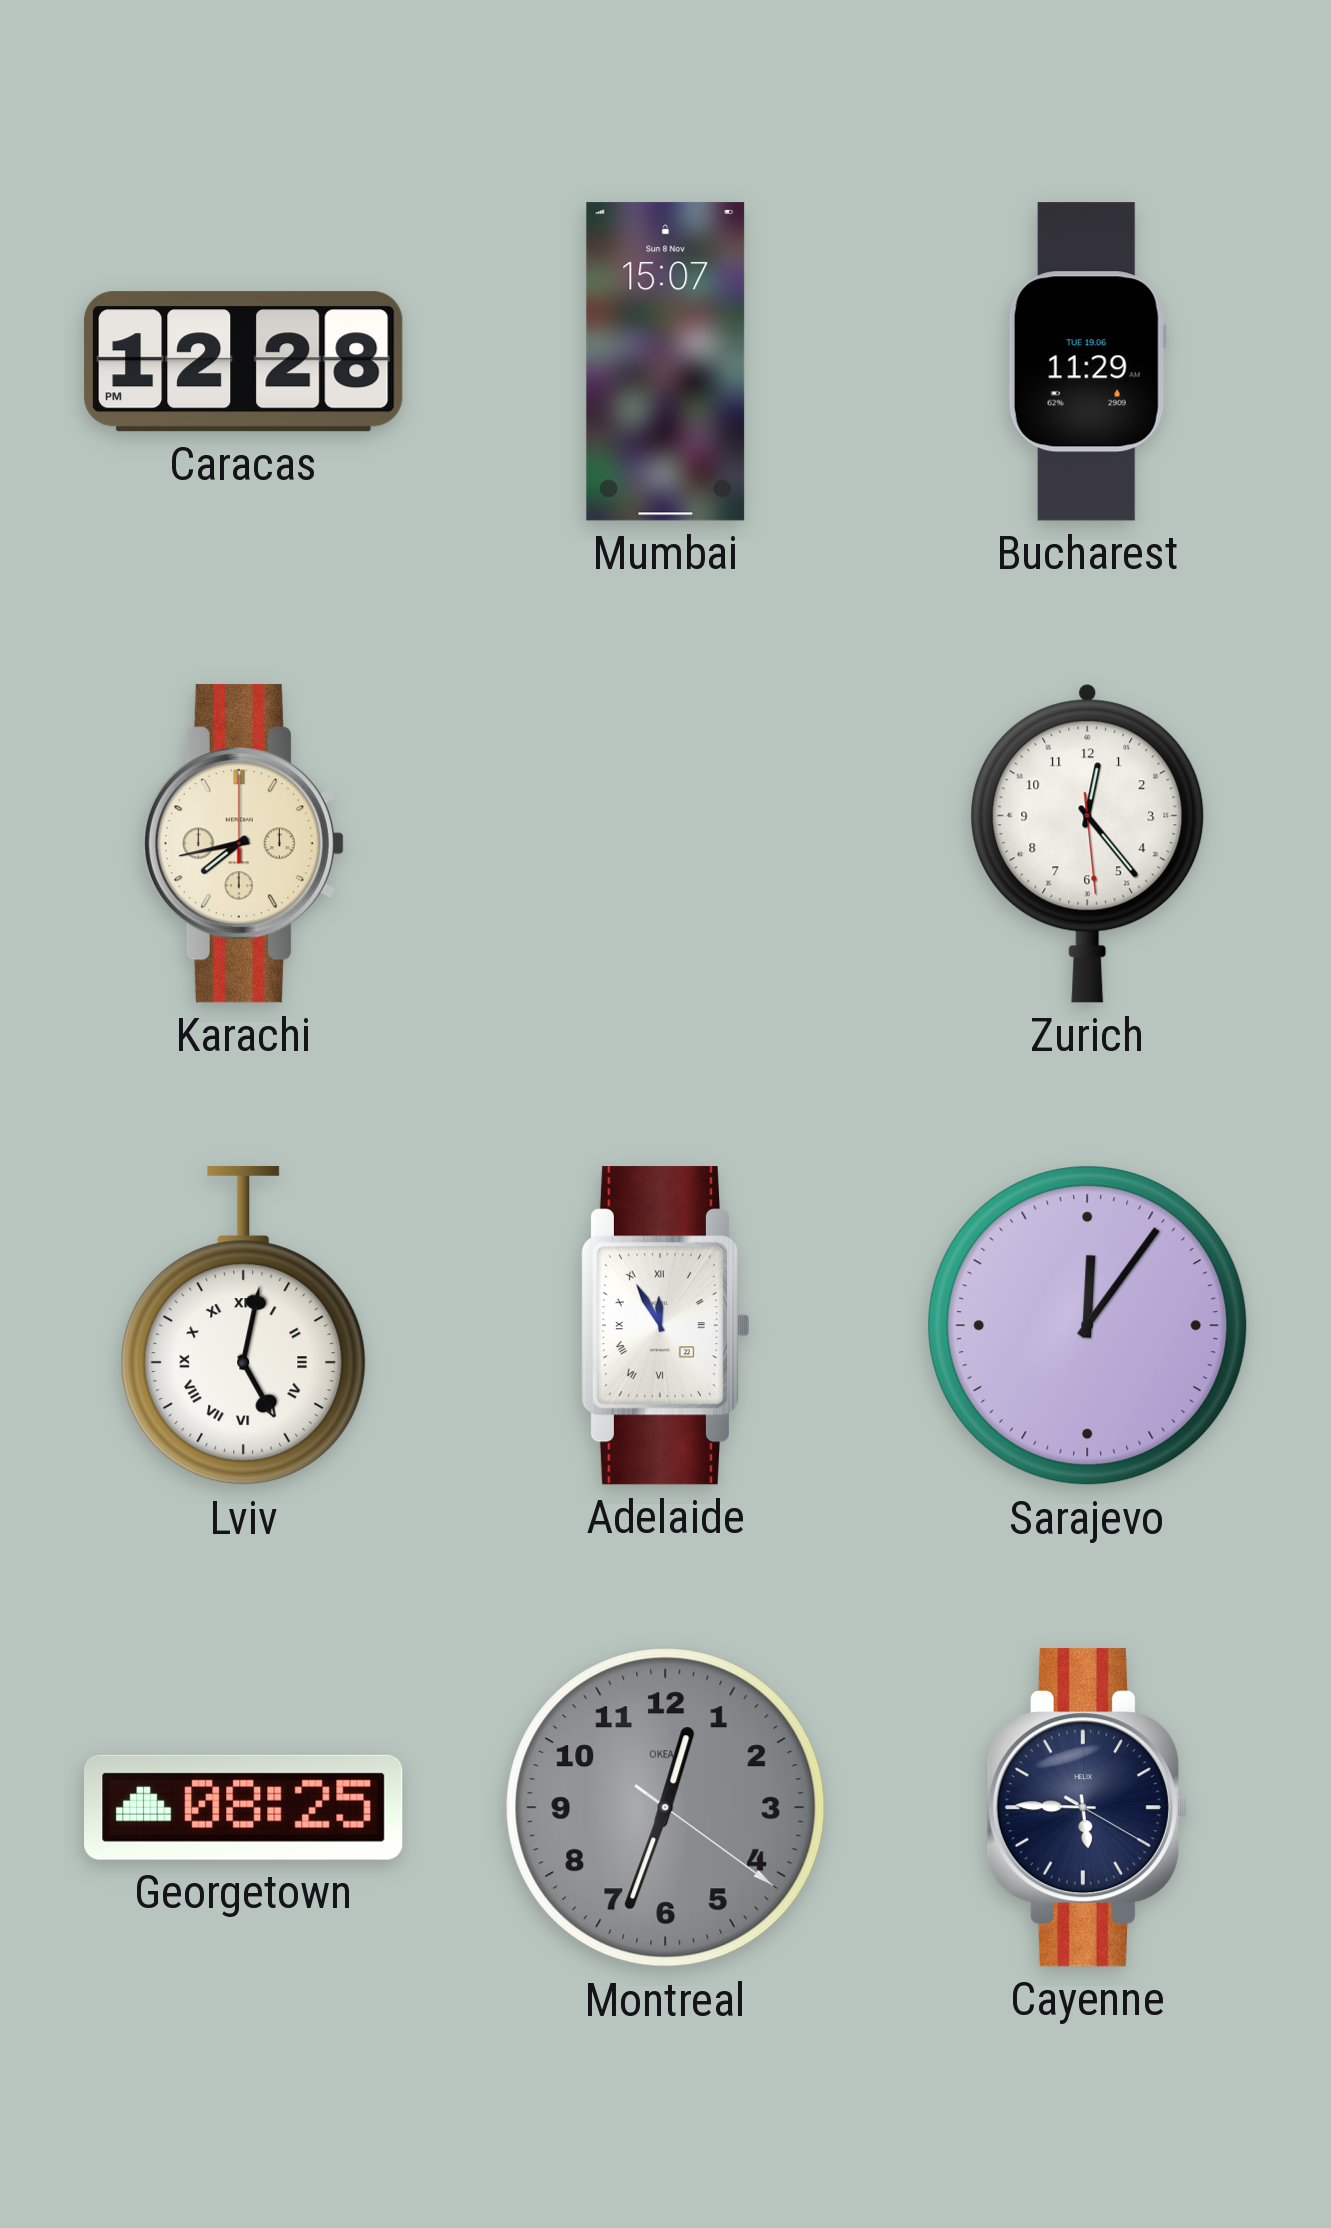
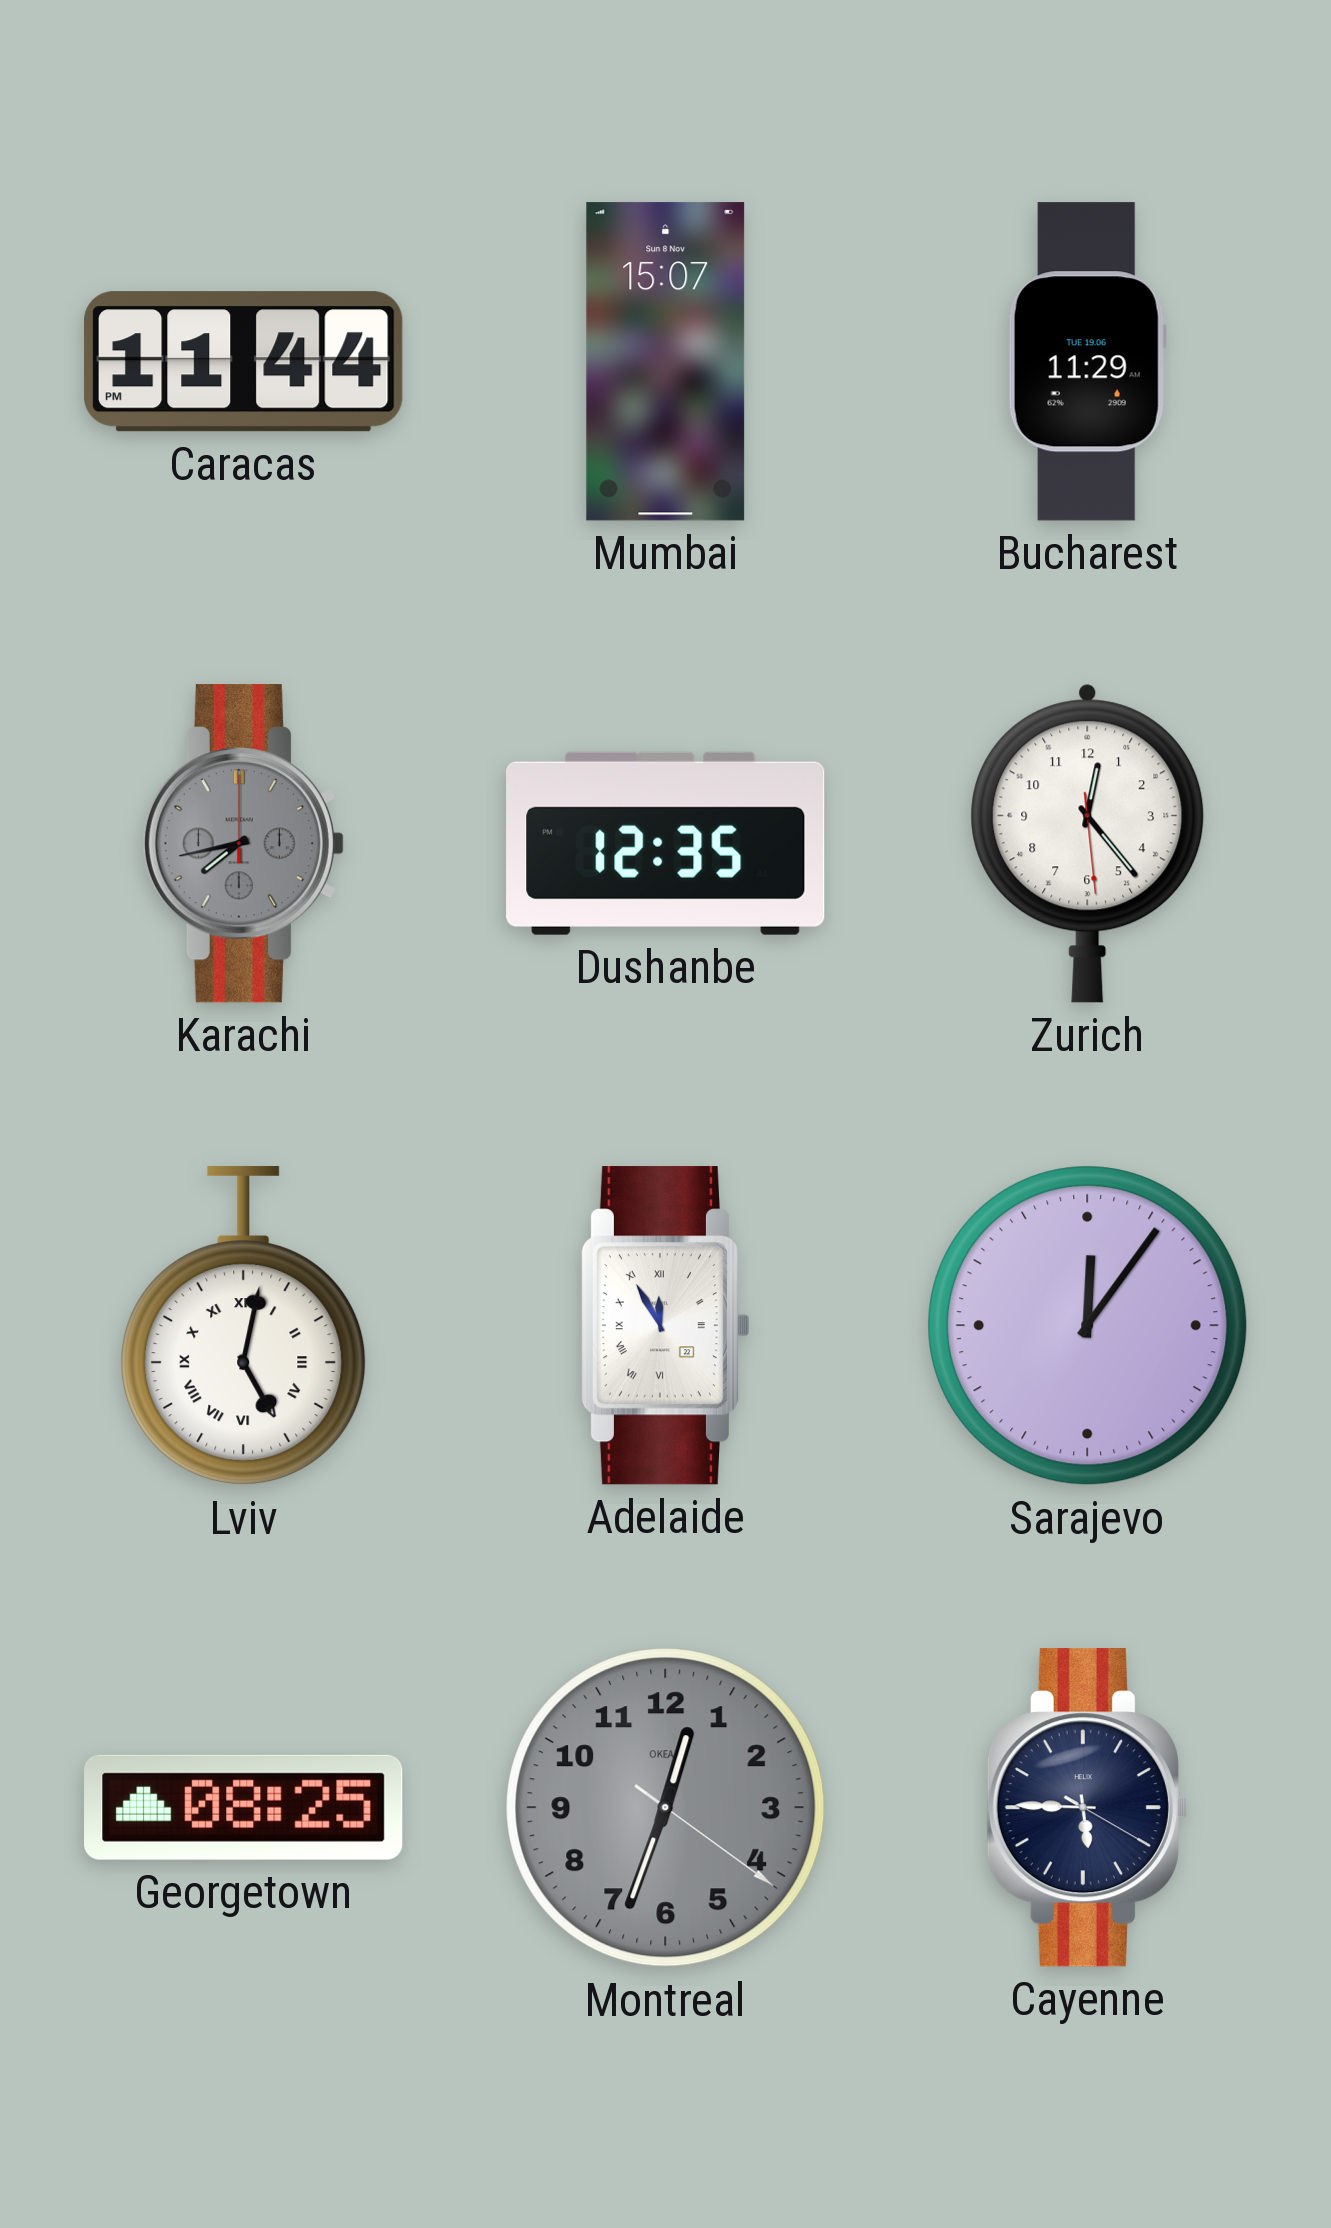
Caracas: 12:28 -> 11:44
Karachi dial: cream -> grey
Dushanbe: none -> 12:35
